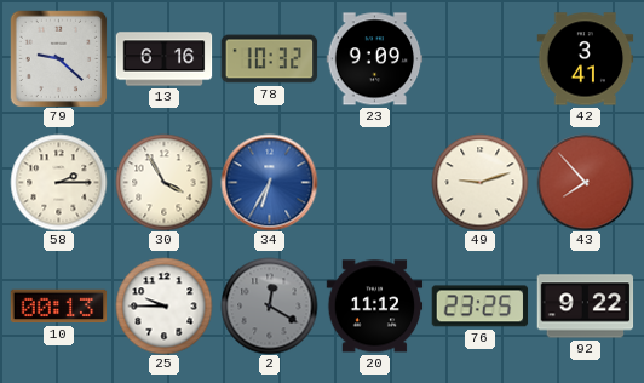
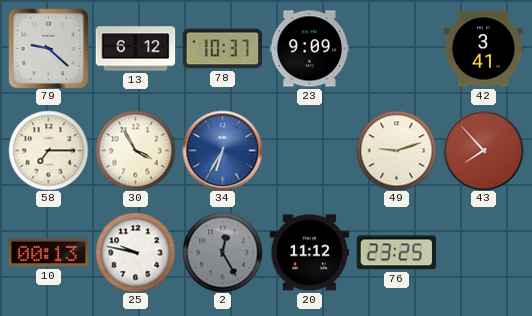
13: 6:16 -> 6:12
78: 10:32 -> 10:37
58: 2:15 -> 7:15
25: 9:45 -> 9:47
2: 12:20 -> 12:25
92: 9:22 -> none
